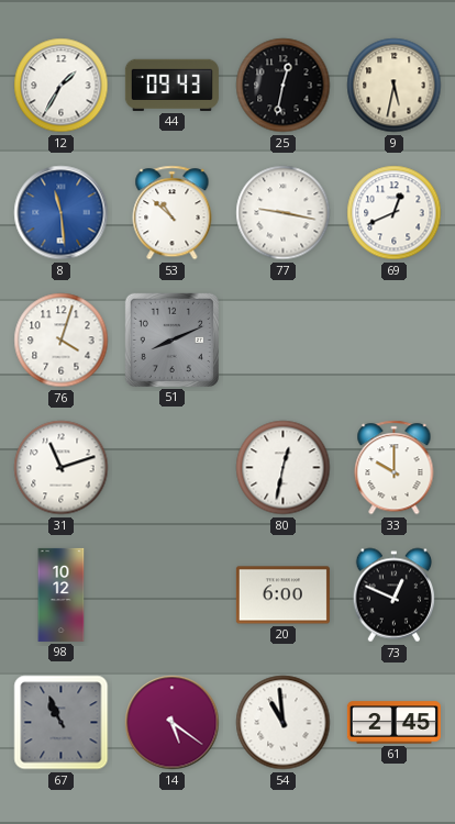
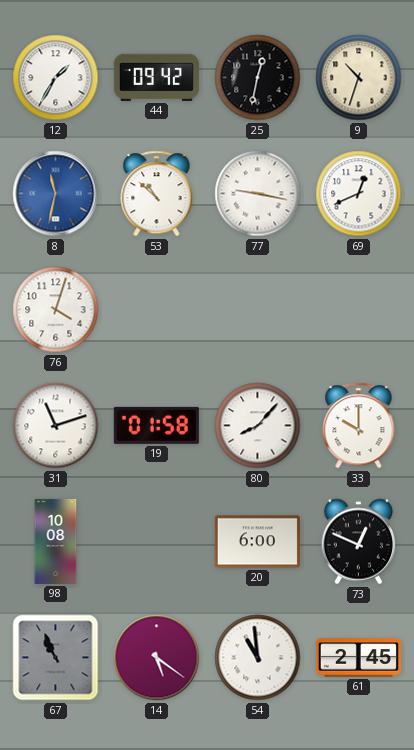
44: 09:43 -> 09:42
9: 5:32 -> 10:33
8: 11:29 -> 11:32
51: 8:11 -> none
19: none -> 01:58
80: 12:32 -> 8:07
98: 10:12 -> 10:08
